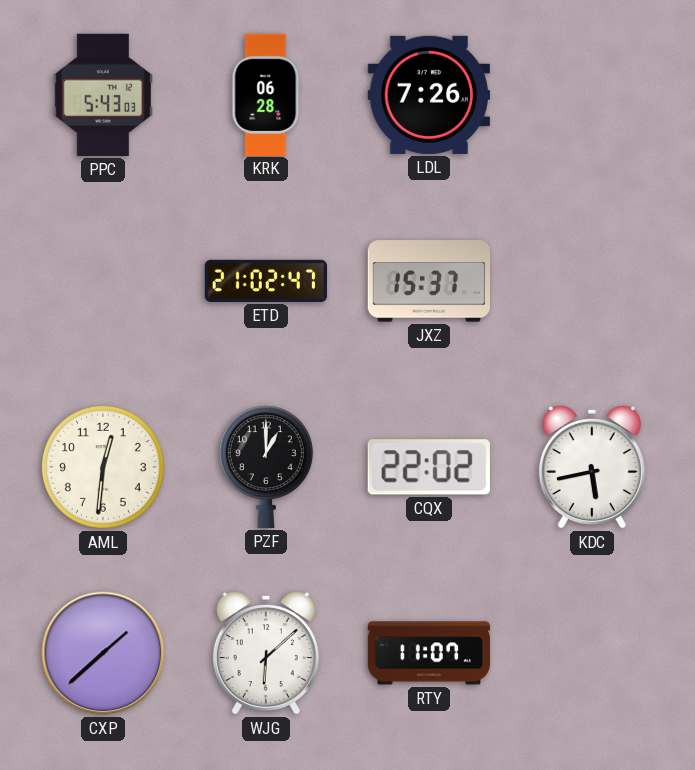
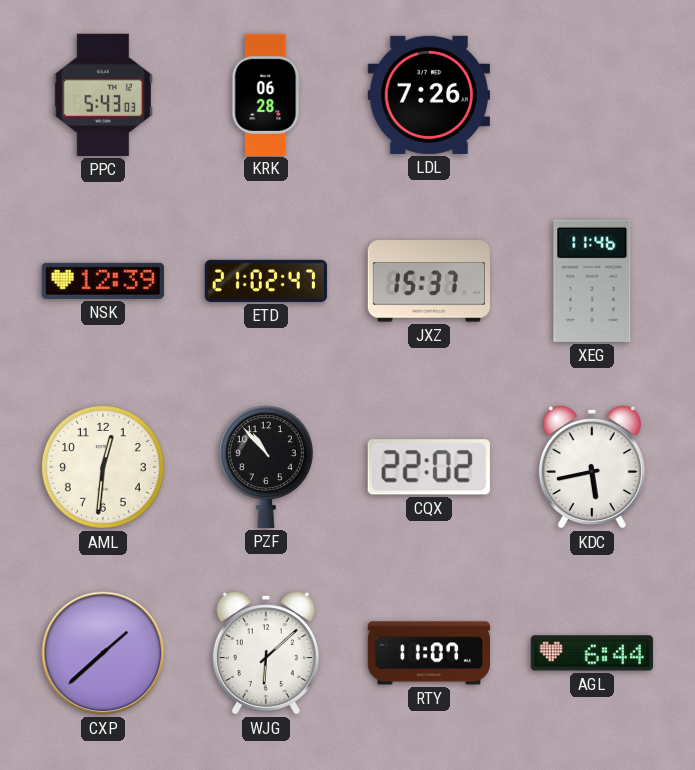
NSK: none -> 12:39
XEG: none -> 11:46
PZF: 1:00 -> 10:53
AGL: none -> 6:44
